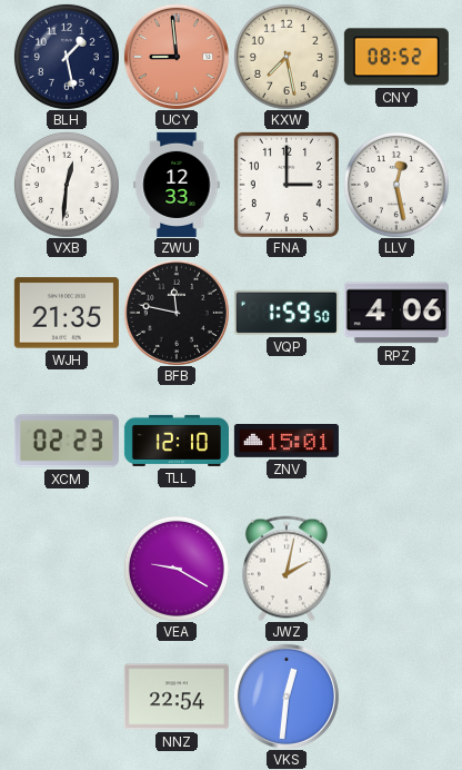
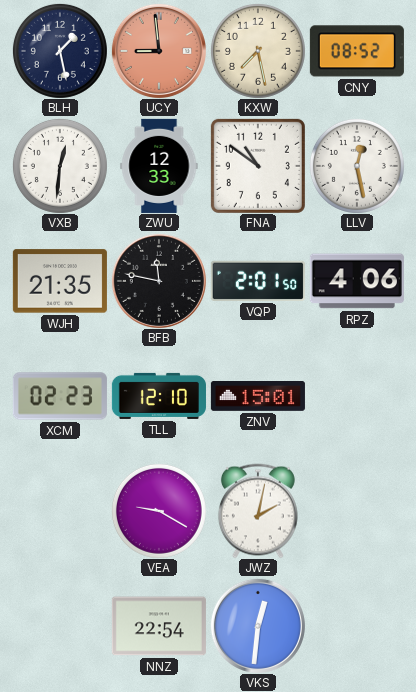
FNA: 3:00 -> 10:51
VQP: 1:59 -> 2:01
